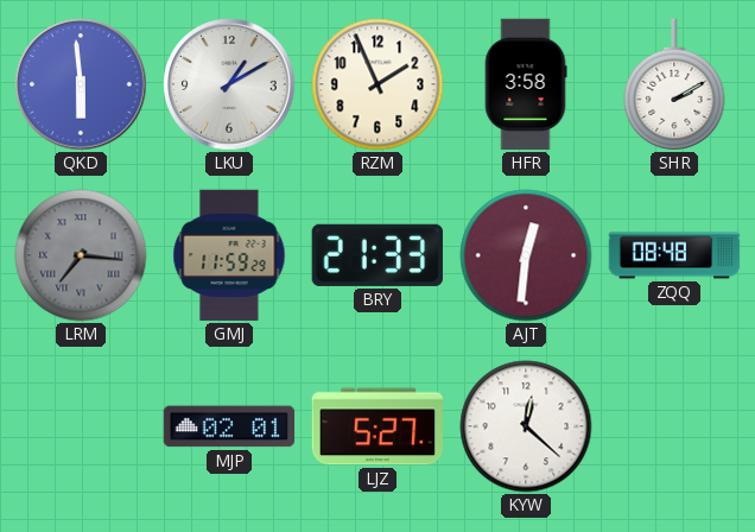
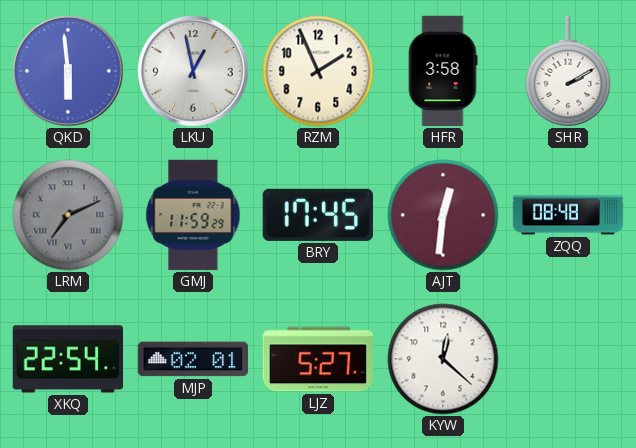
LKU: 1:10 -> 12:58
LRM: 7:16 -> 7:11
BRY: 21:33 -> 17:45
XKQ: none -> 22:54
